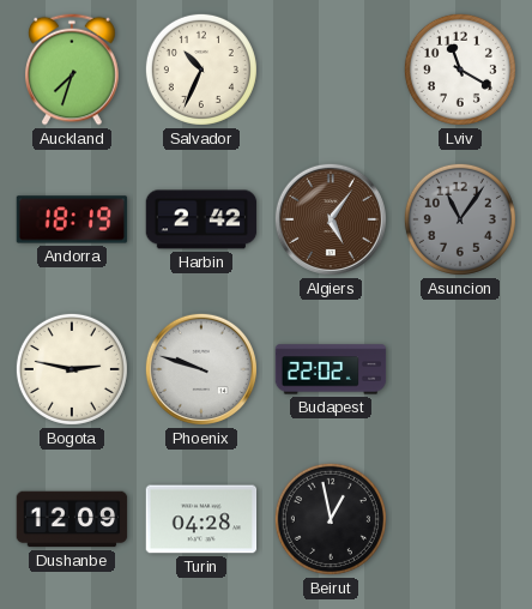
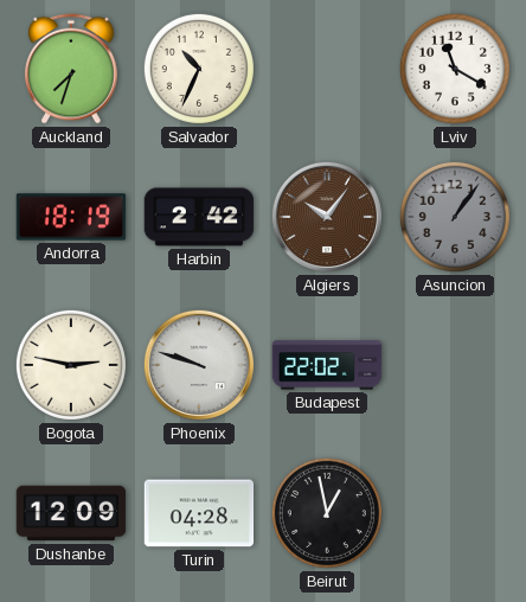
Algiers: 5:06 -> 10:06
Asuncion: 11:06 -> 1:06
